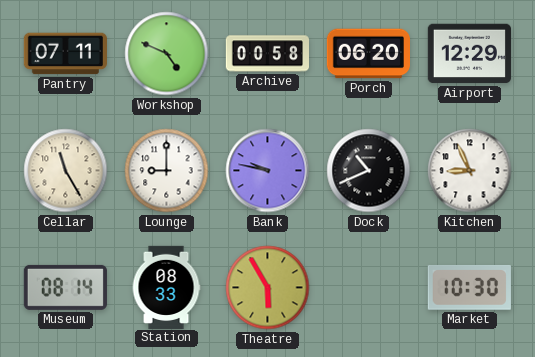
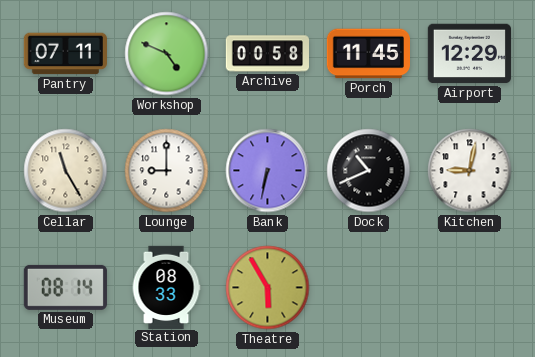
Porch: 06:20 -> 11:45
Bank: 9:47 -> 6:32
Kitchen: 8:56 -> 9:02
Market: 10:30 -> none
